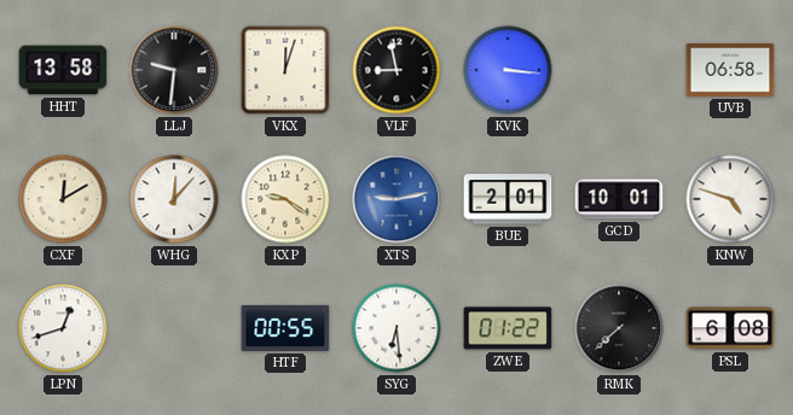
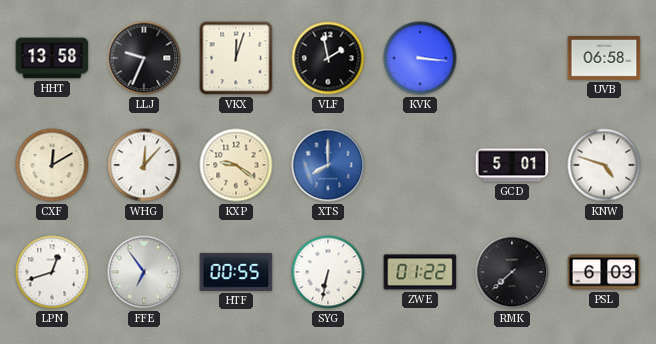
LLJ: 9:31 -> 9:34
VLF: 8:58 -> 1:58
XTS: 9:13 -> 8:00
BUE: 2:01 -> none
GCD: 10:01 -> 5:01
FFE: none -> 6:54
SYG: 6:29 -> 6:32
PSL: 6:08 -> 6:03
